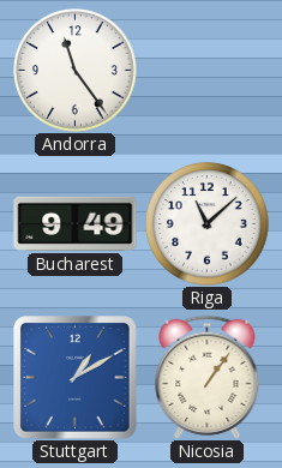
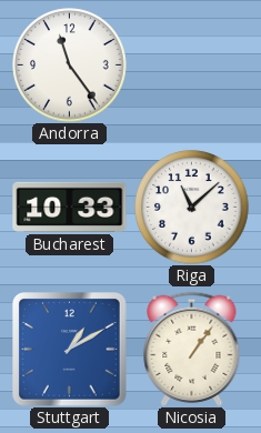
Bucharest: 9:49 -> 10:33
